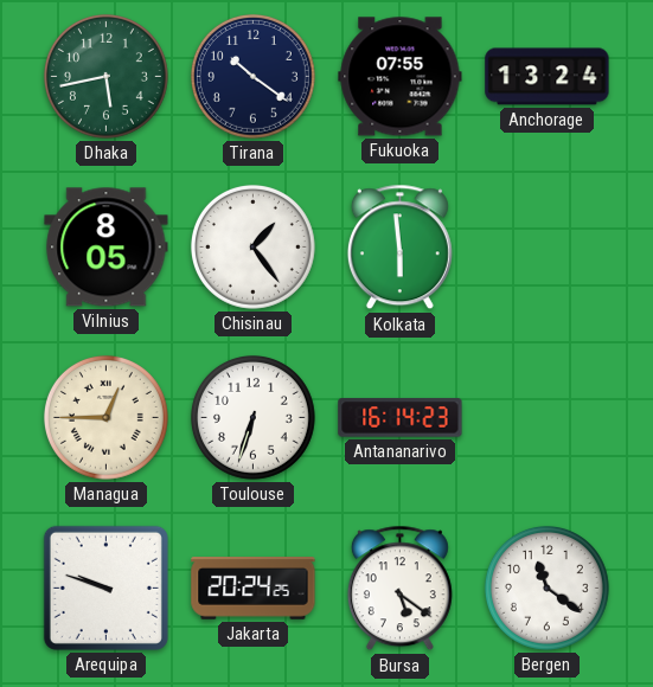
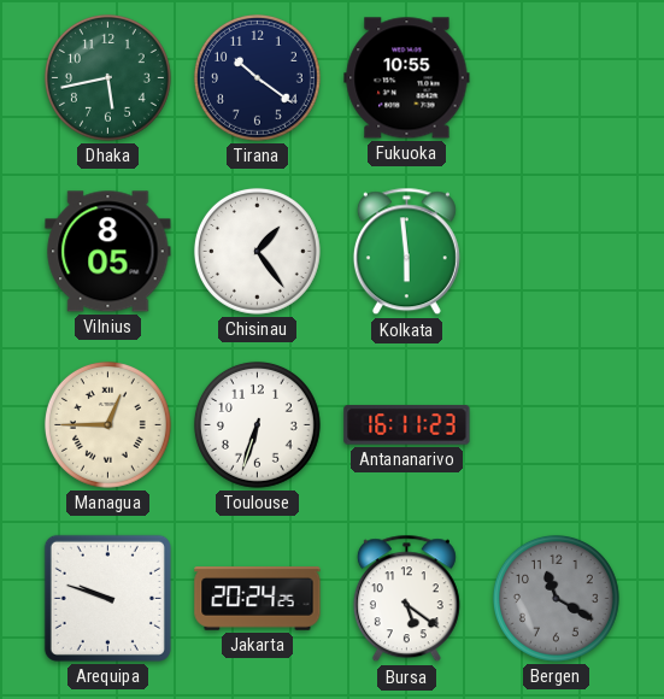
Fukuoka: 07:55 -> 10:55
Anchorage: 13:24 -> none
Antananarivo: 16:14 -> 16:11
Bergen: 11:21 -> 11:20
Bergen dial: white -> grey
